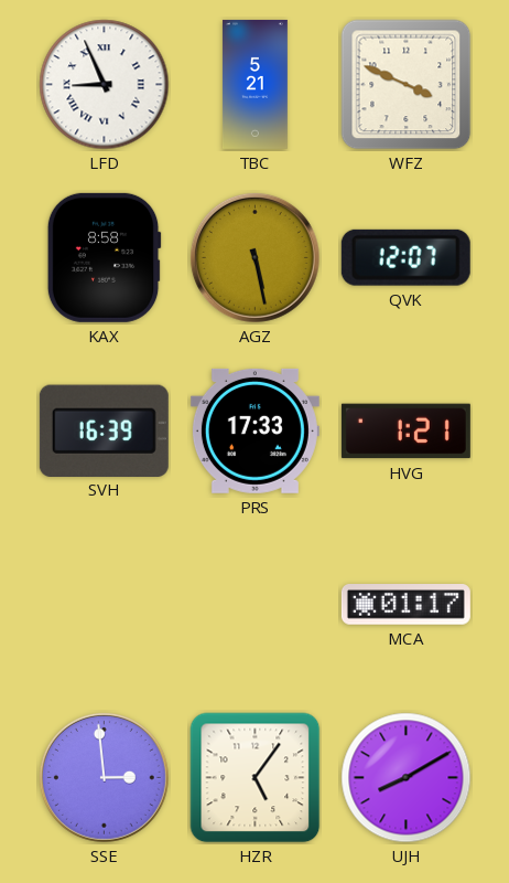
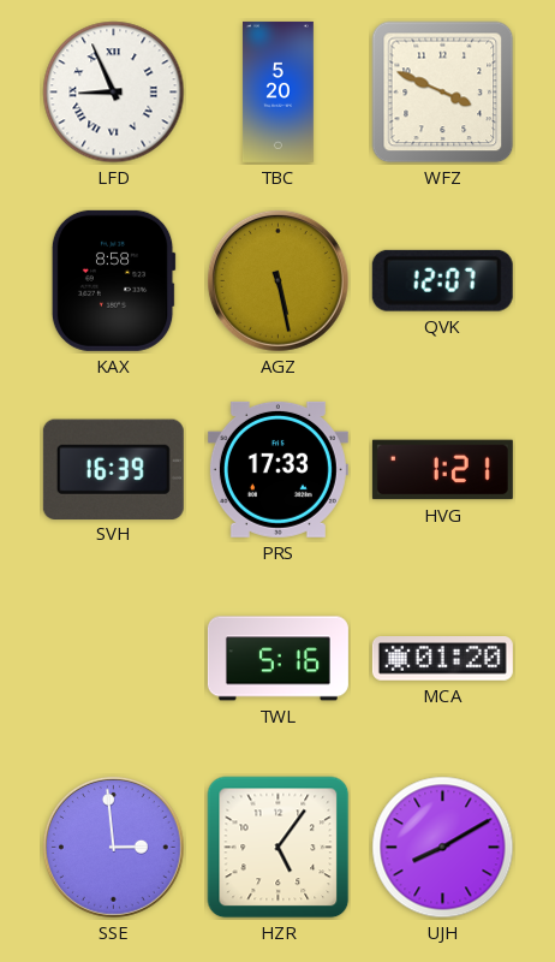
TBC: 5:21 -> 5:20
TWL: none -> 5:16
MCA: 01:17 -> 01:20
